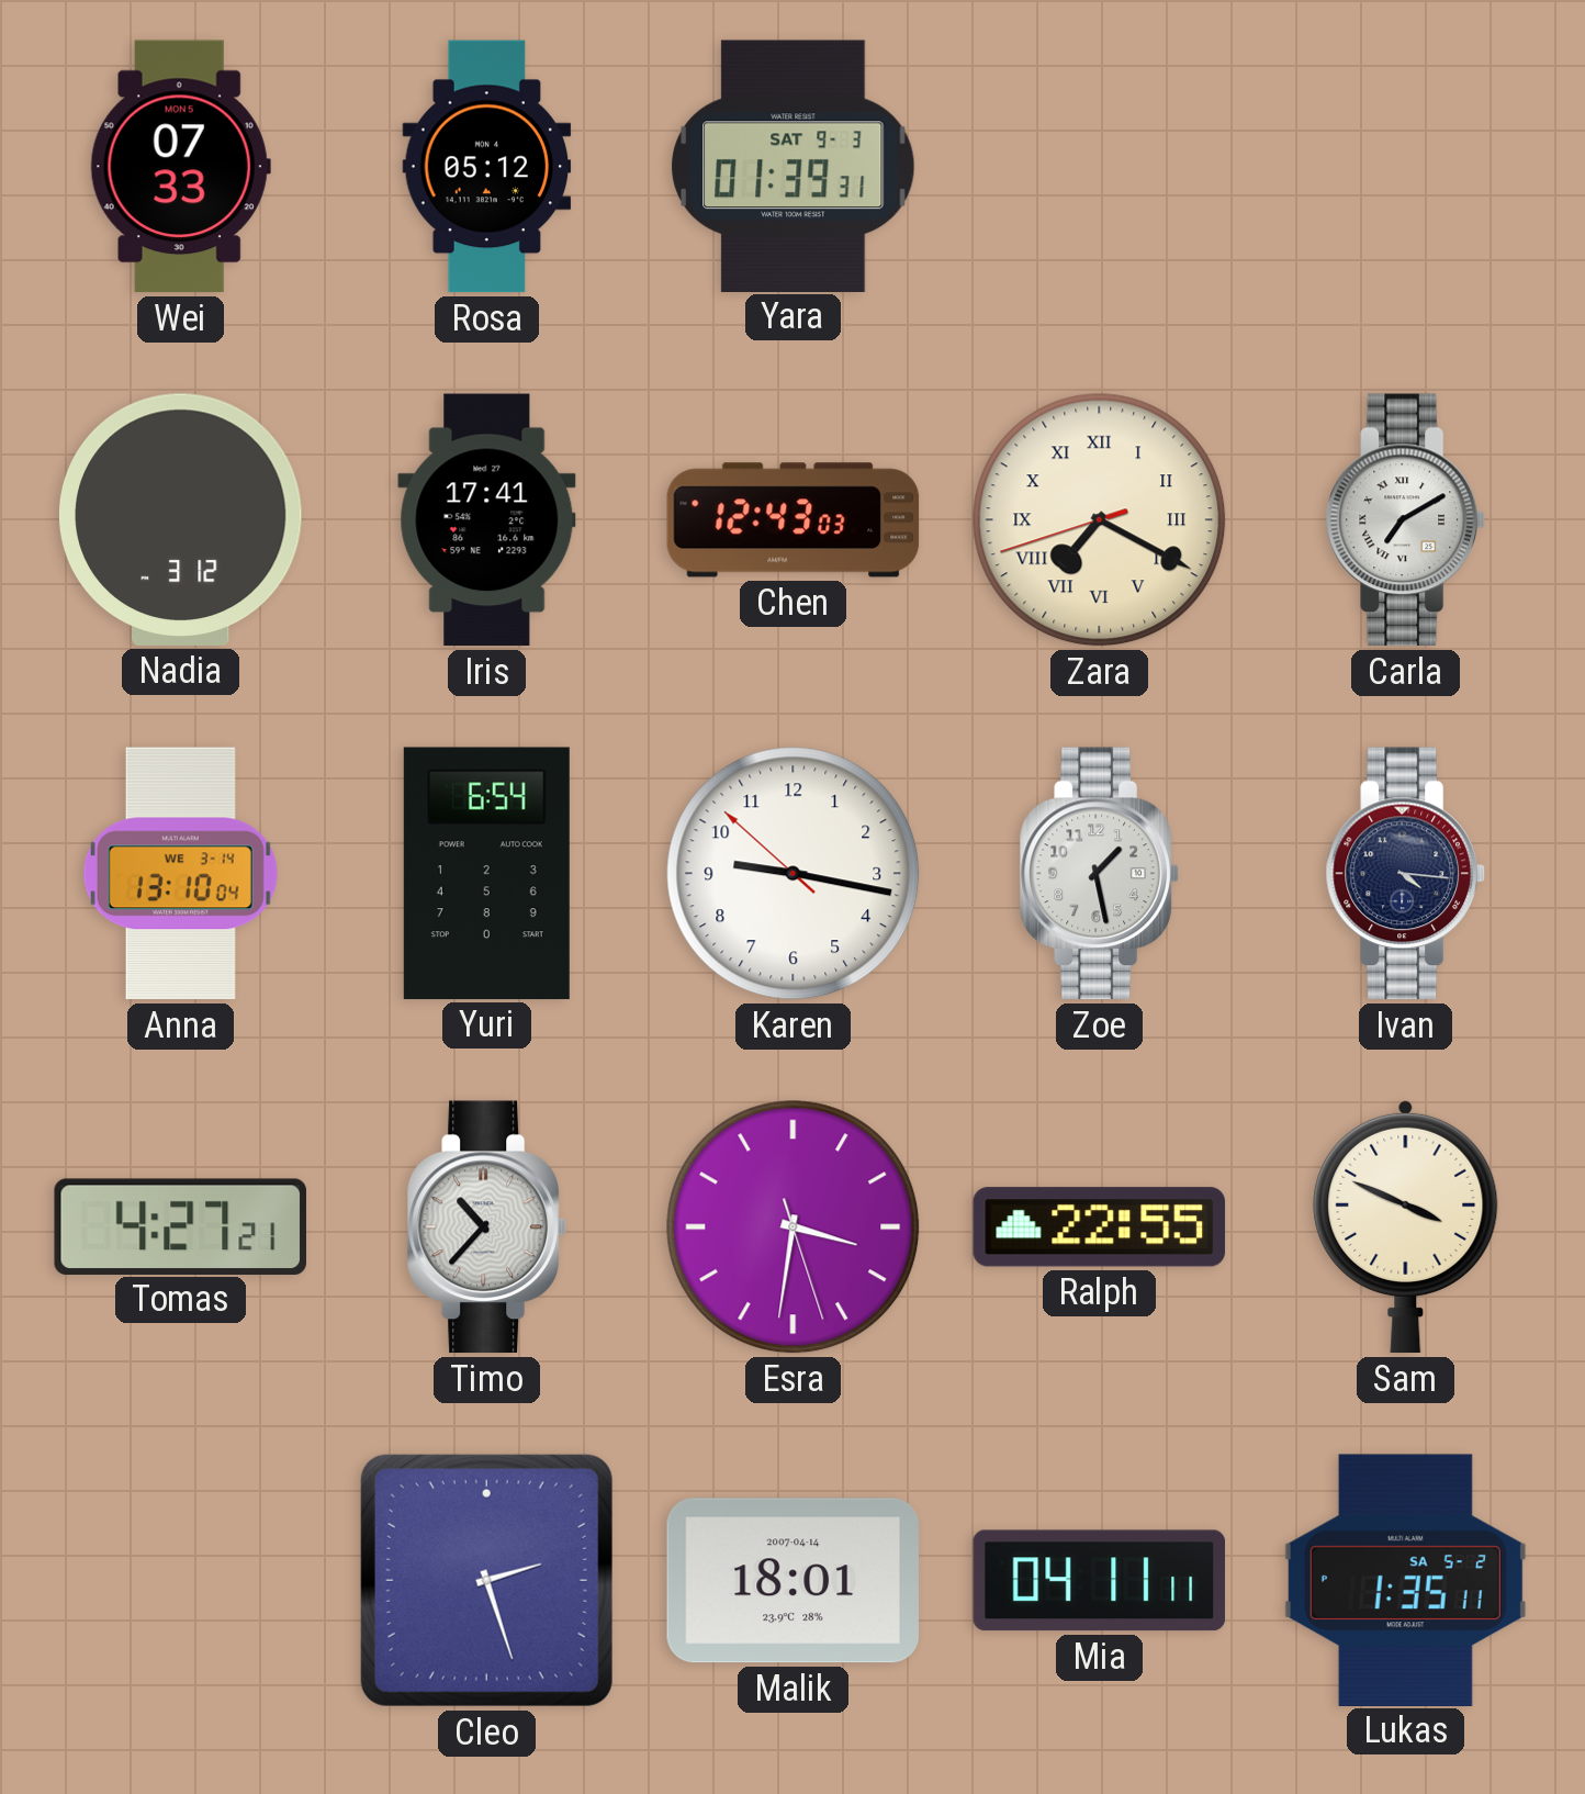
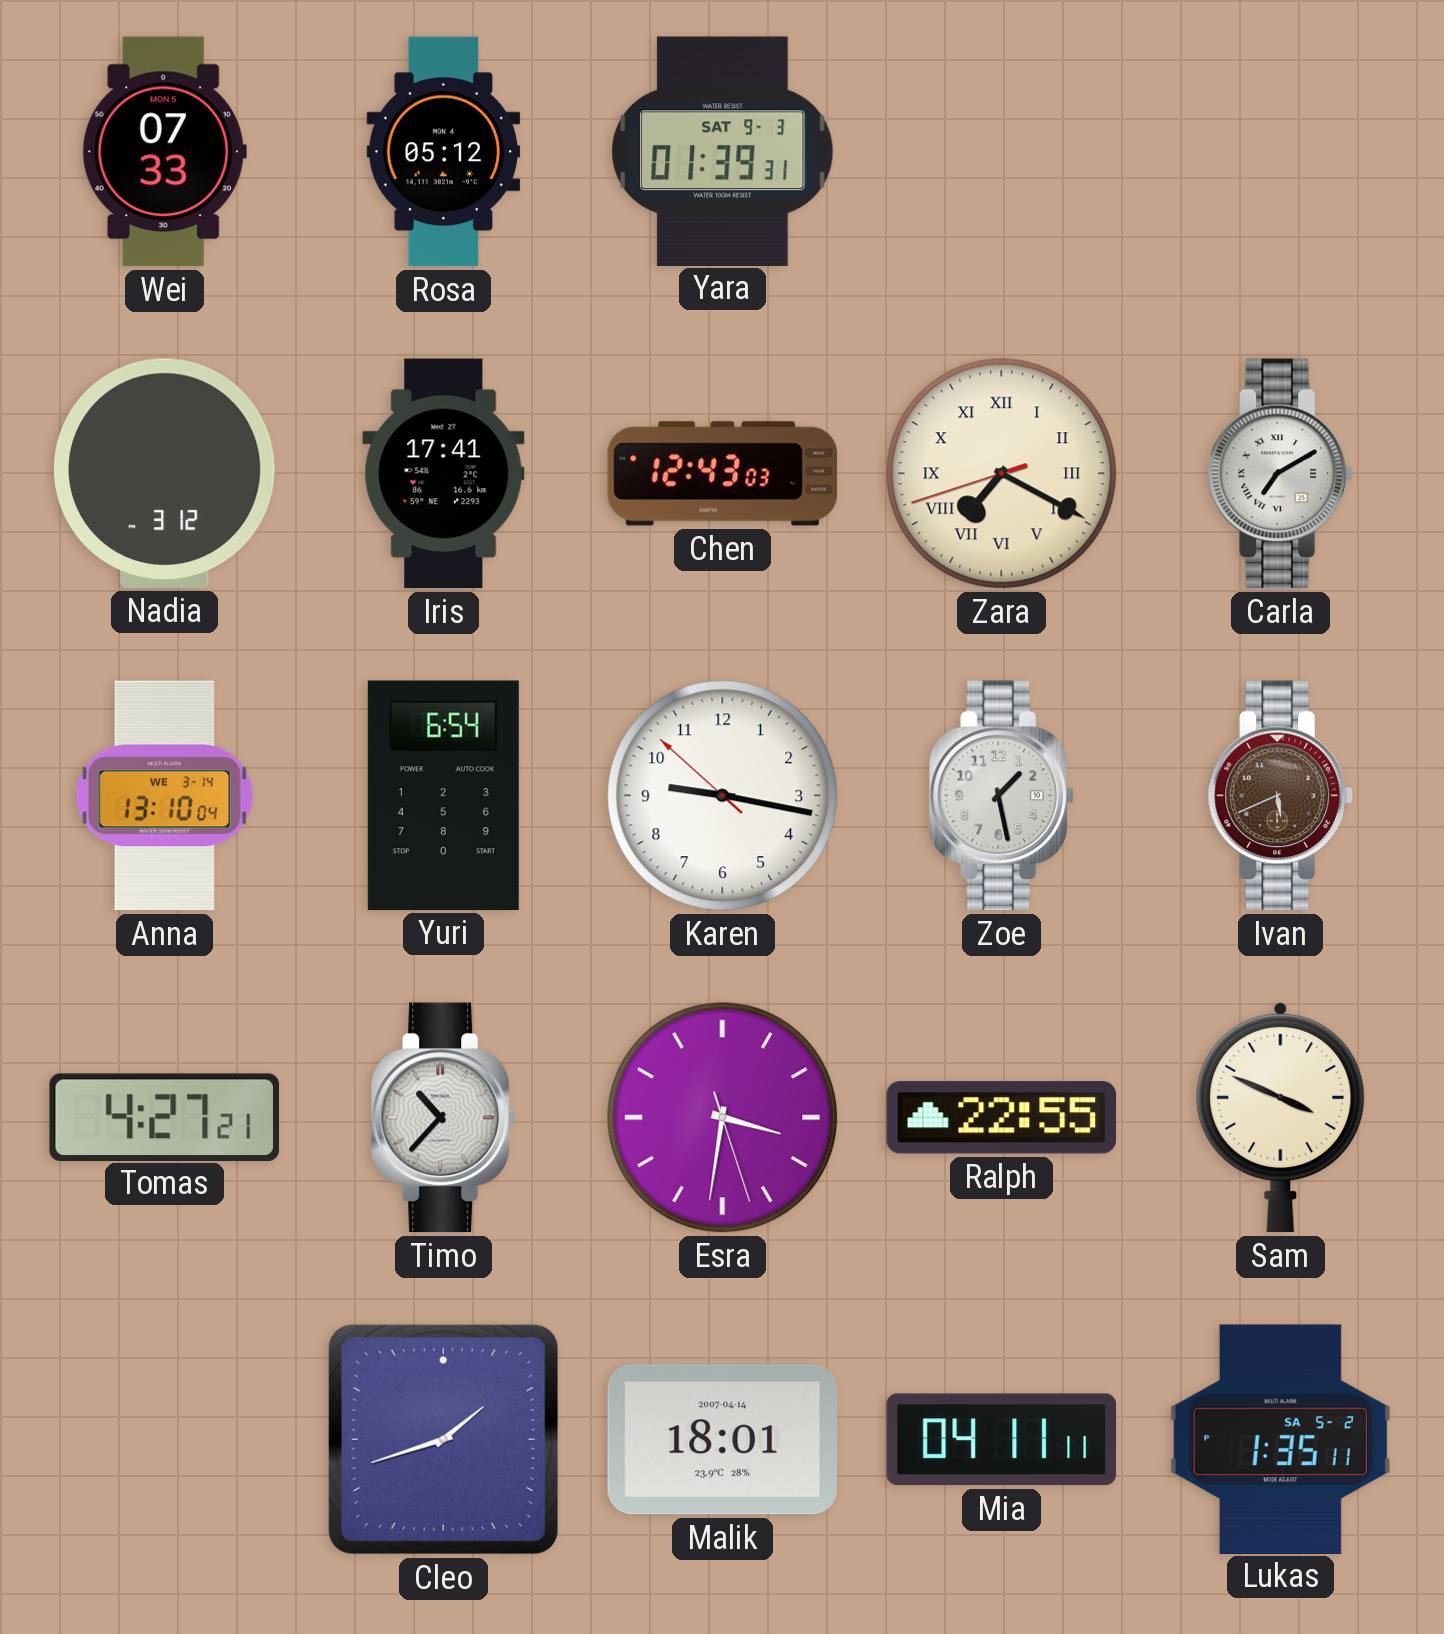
Ivan: 4:16 -> 5:41
Ivan dial: navy -> brown
Cleo: 2:27 -> 1:42
